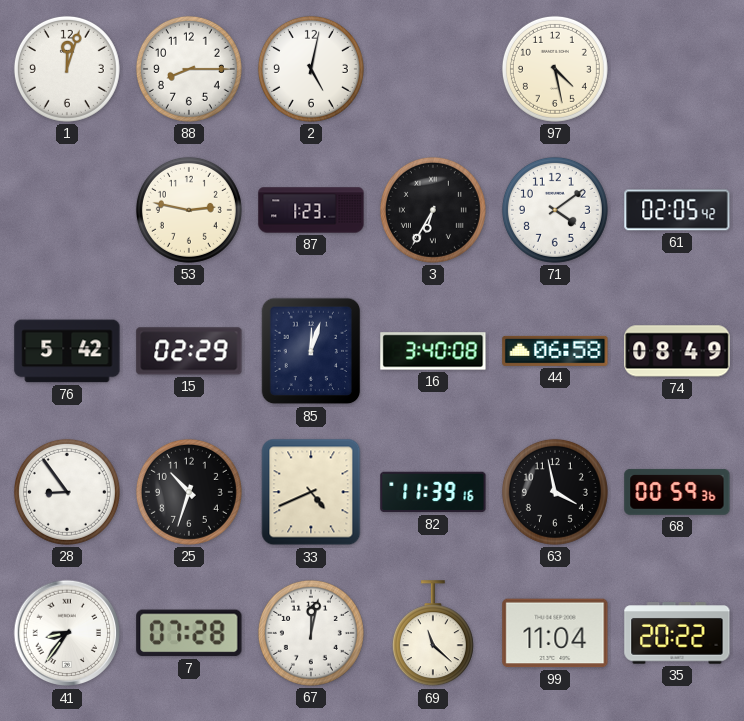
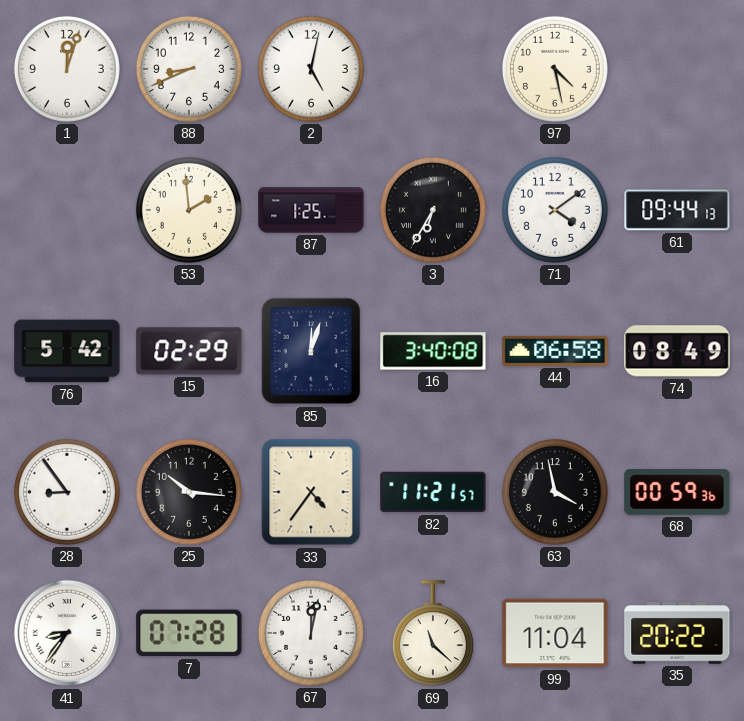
88: 8:15 -> 8:41
53: 2:47 -> 1:59
87: 1:23 -> 1:25
61: 02:05 -> 09:44
25: 10:33 -> 10:16
33: 4:41 -> 4:36
82: 11:39 -> 11:21
